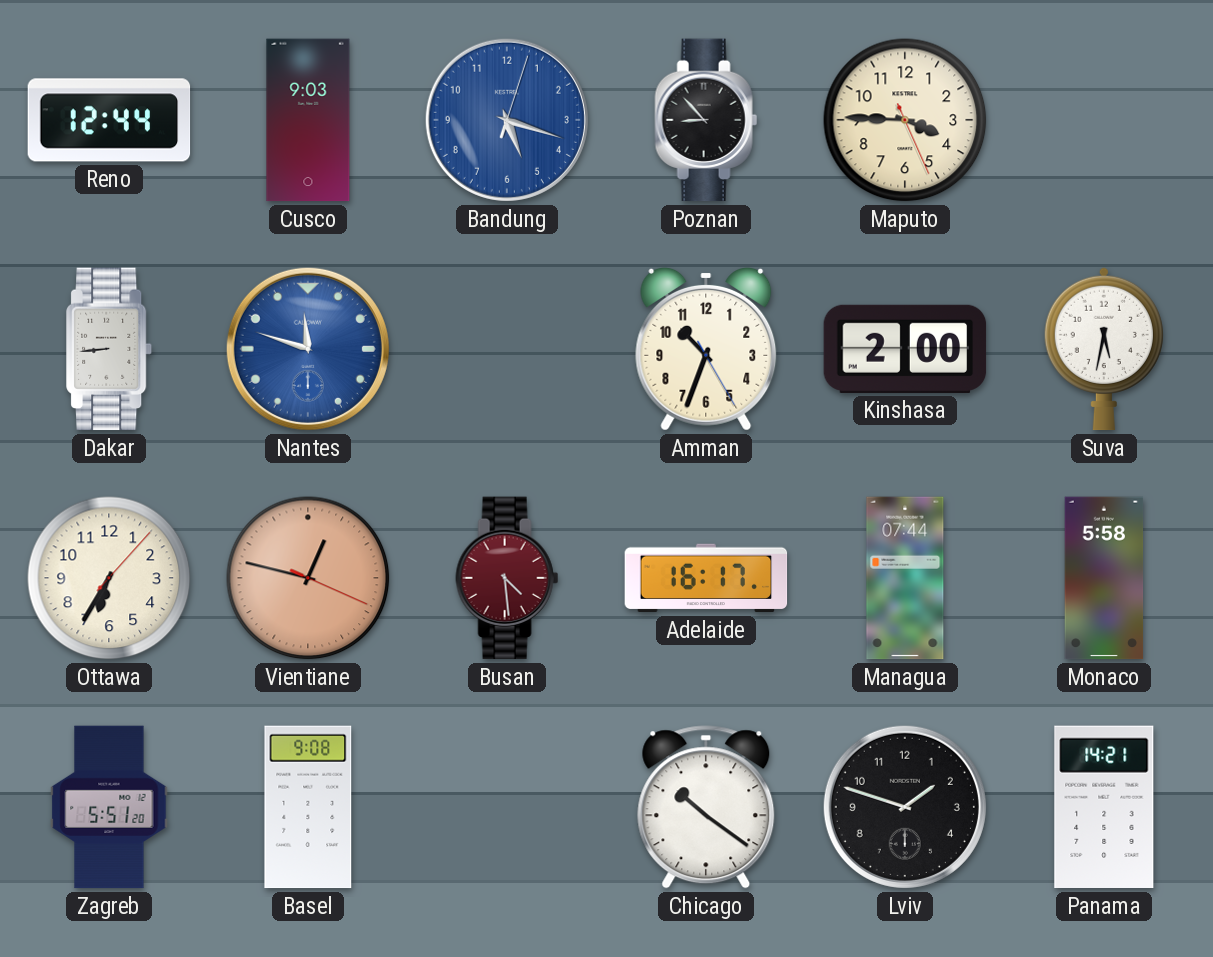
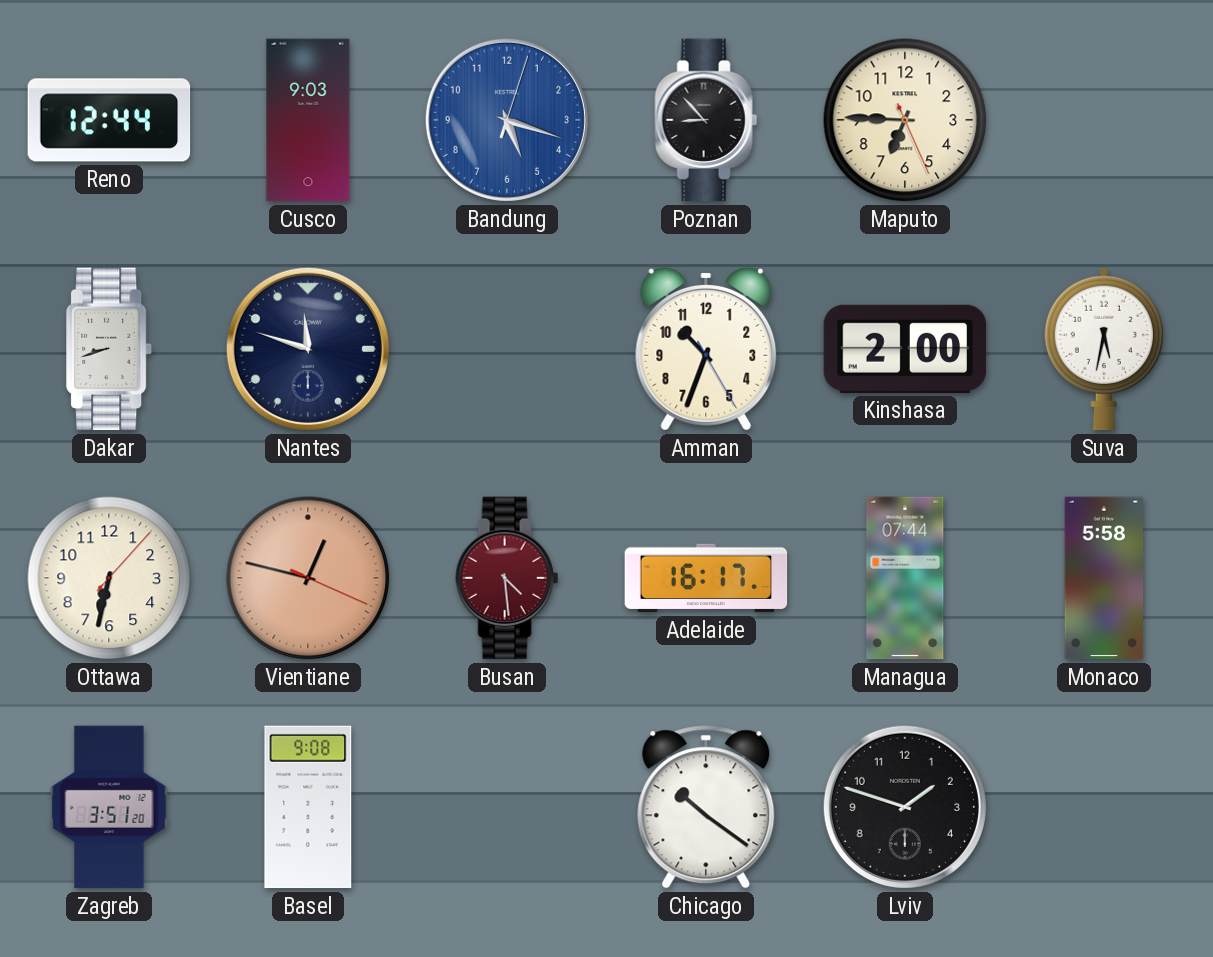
Maputo: 3:45 -> 6:45
Dakar: 8:44 -> 8:42
Nantes dial: blue -> navy
Ottawa: 6:35 -> 6:32
Zagreb: 5:51 -> 3:51
Panama: 14:21 -> none
